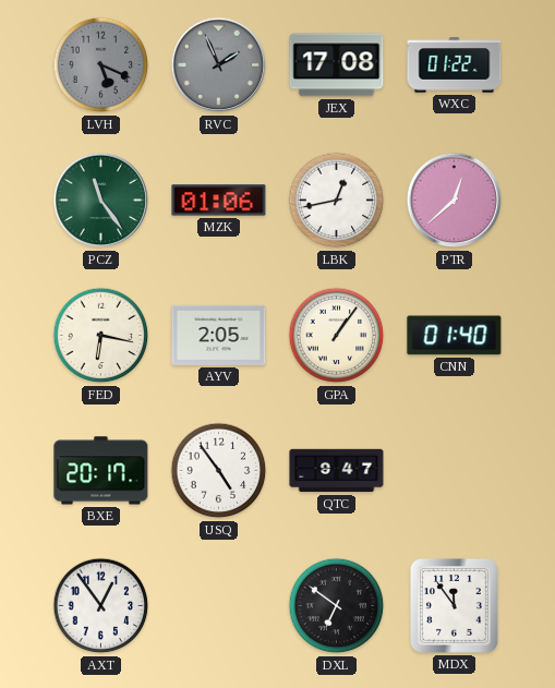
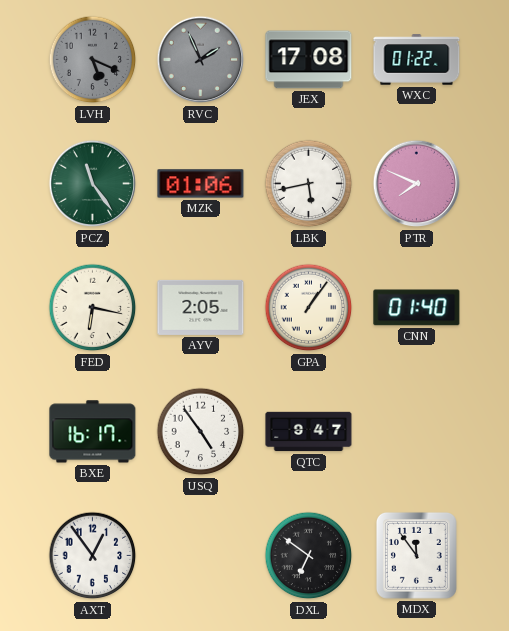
LBK: 12:43 -> 5:43
PTR: 12:38 -> 7:49
BXE: 20:17 -> 16:17
